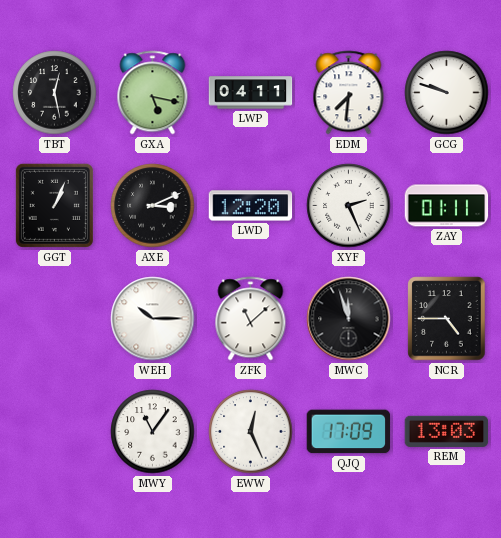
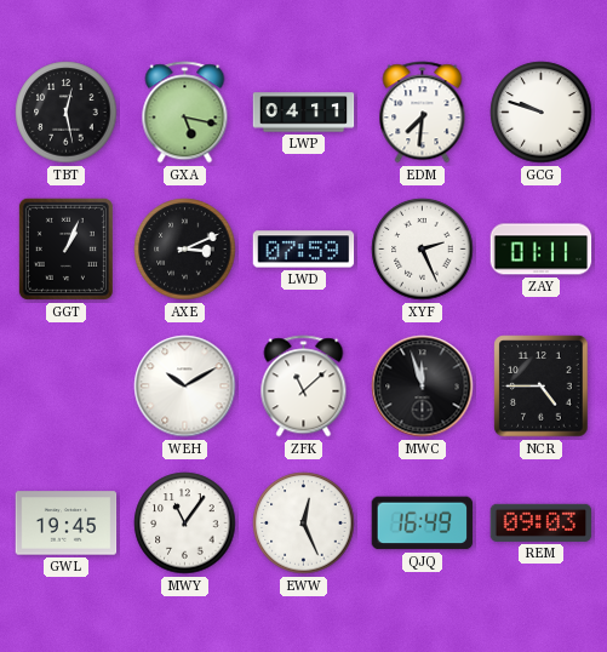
LWD: 12:20 -> 07:59
WEH: 10:15 -> 10:10
GWL: none -> 19:45
QJQ: 17:09 -> 16:49
REM: 13:03 -> 09:03
